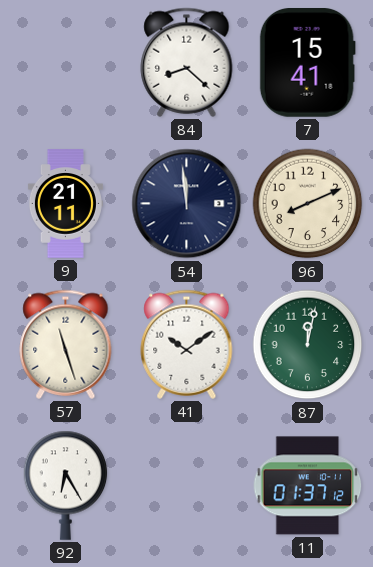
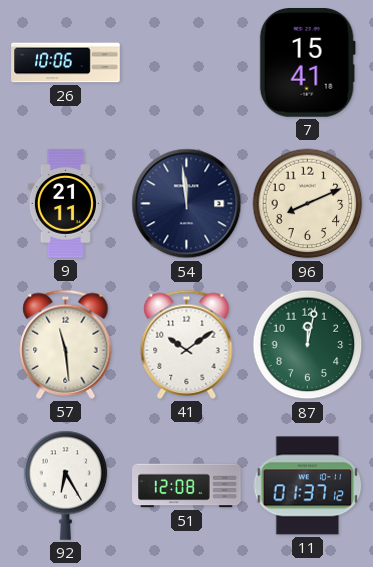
26: none -> 10:06
84: 8:22 -> none
57: 11:27 -> 11:29
51: none -> 12:08
